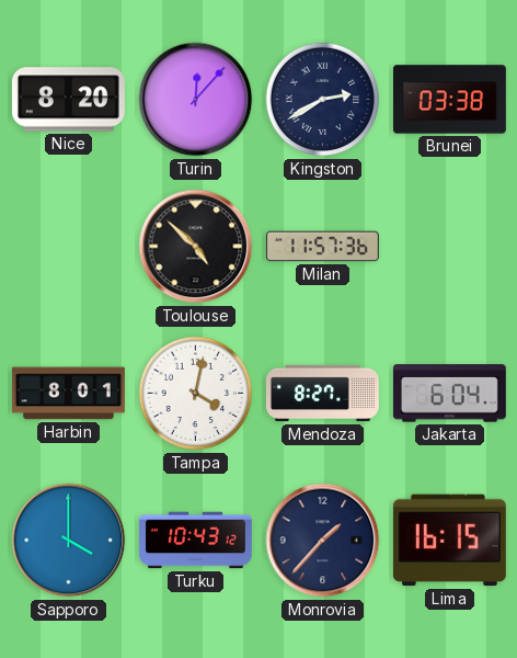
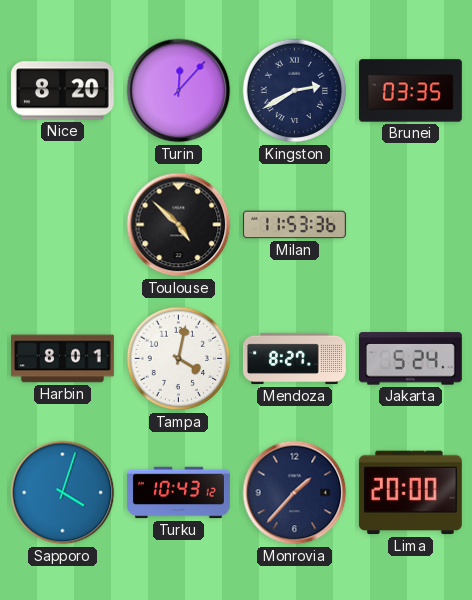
Brunei: 03:38 -> 03:35
Milan: 11:57 -> 11:53
Jakarta: 6:04 -> 5:24
Sapporo: 4:00 -> 4:03
Lima: 16:15 -> 20:00
